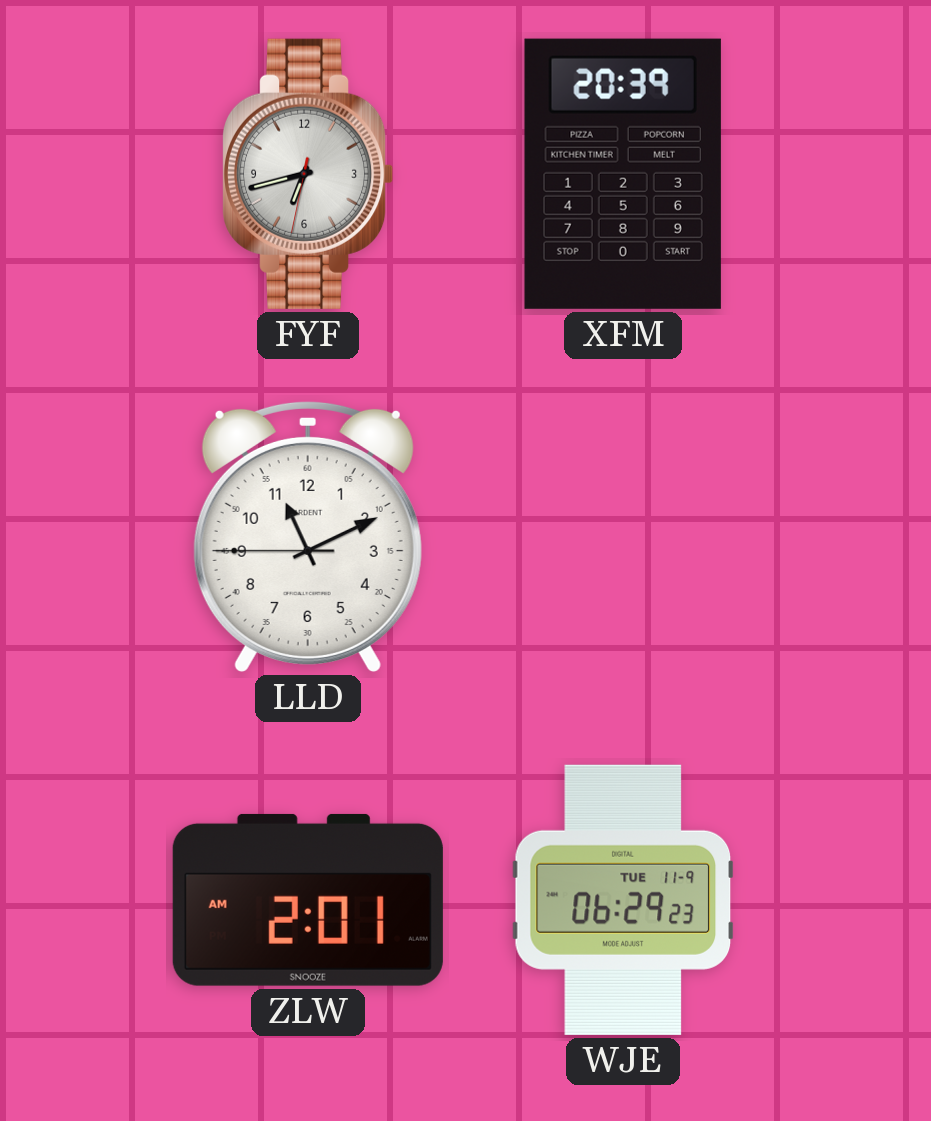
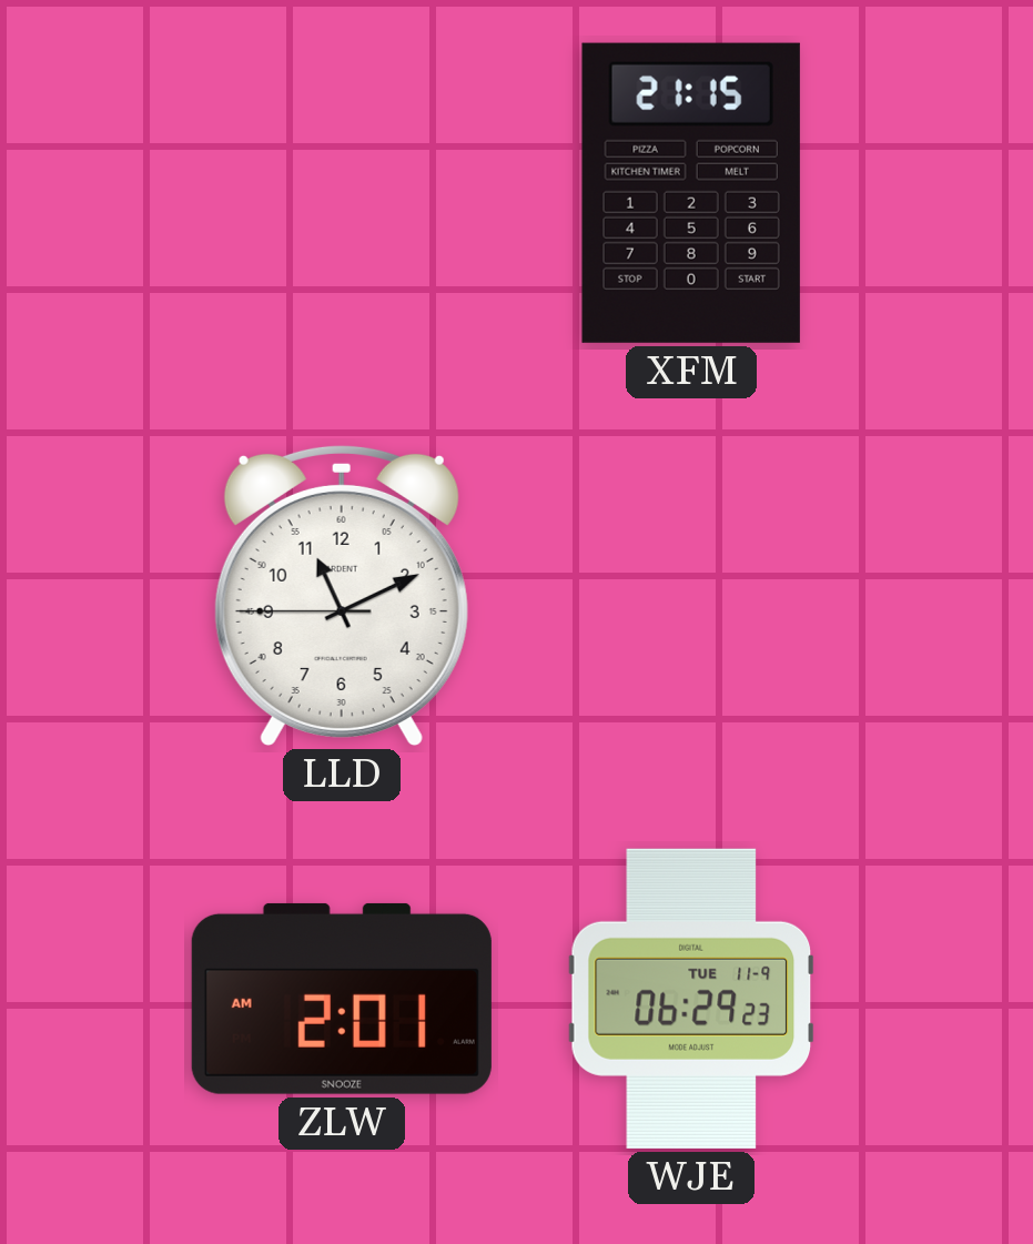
FYF: 6:42 -> none
XFM: 20:39 -> 21:15
